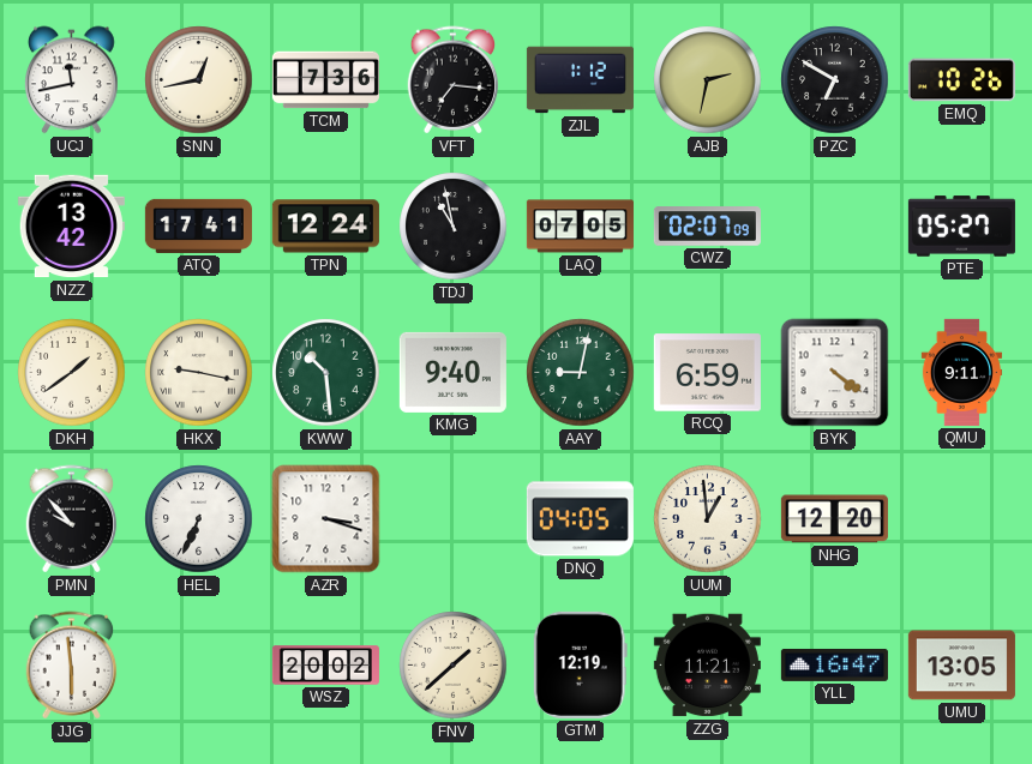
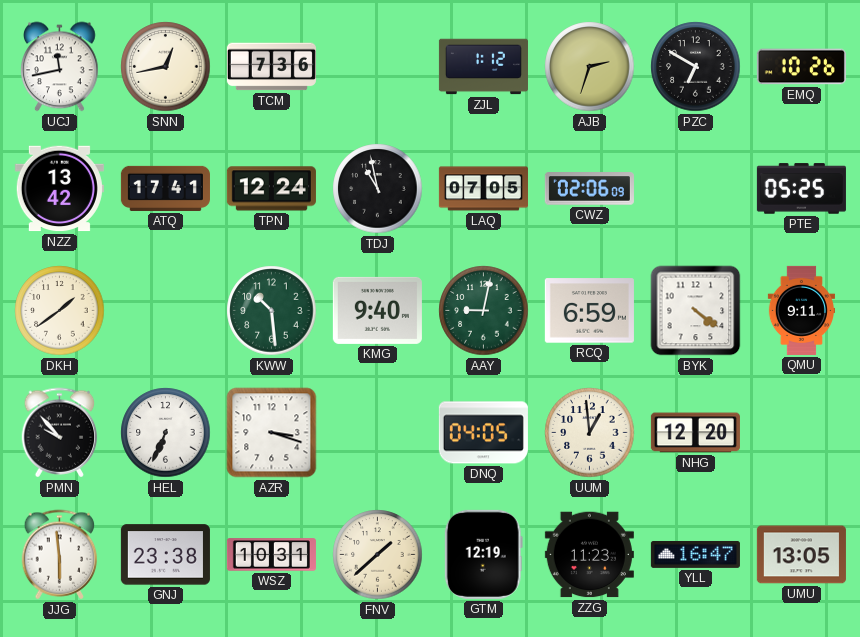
VFT: 7:16 -> none
AJB: 2:32 -> 2:33
CWZ: 02:07 -> 02:06
PTE: 05:27 -> 05:25
HKX: 9:17 -> none
GNJ: none -> 23:38
WSZ: 20:02 -> 10:31
ZZG: 11:21 -> 11:23
